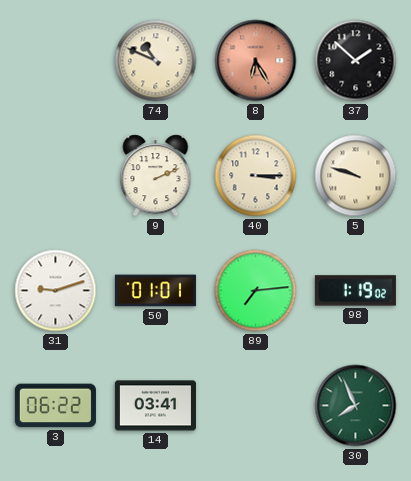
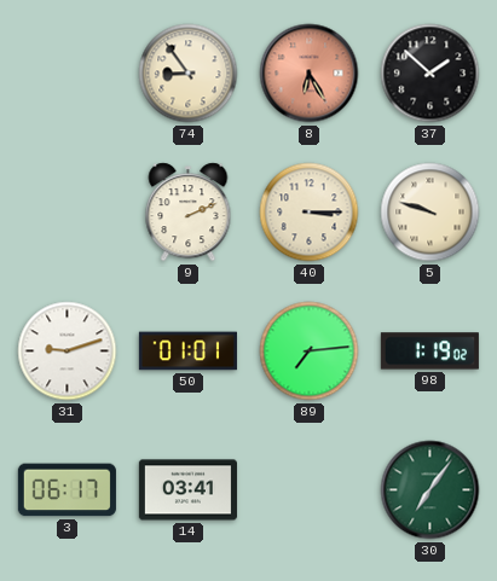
74: 10:49 -> 8:54
3: 06:22 -> 06:17
30: 7:56 -> 7:06
